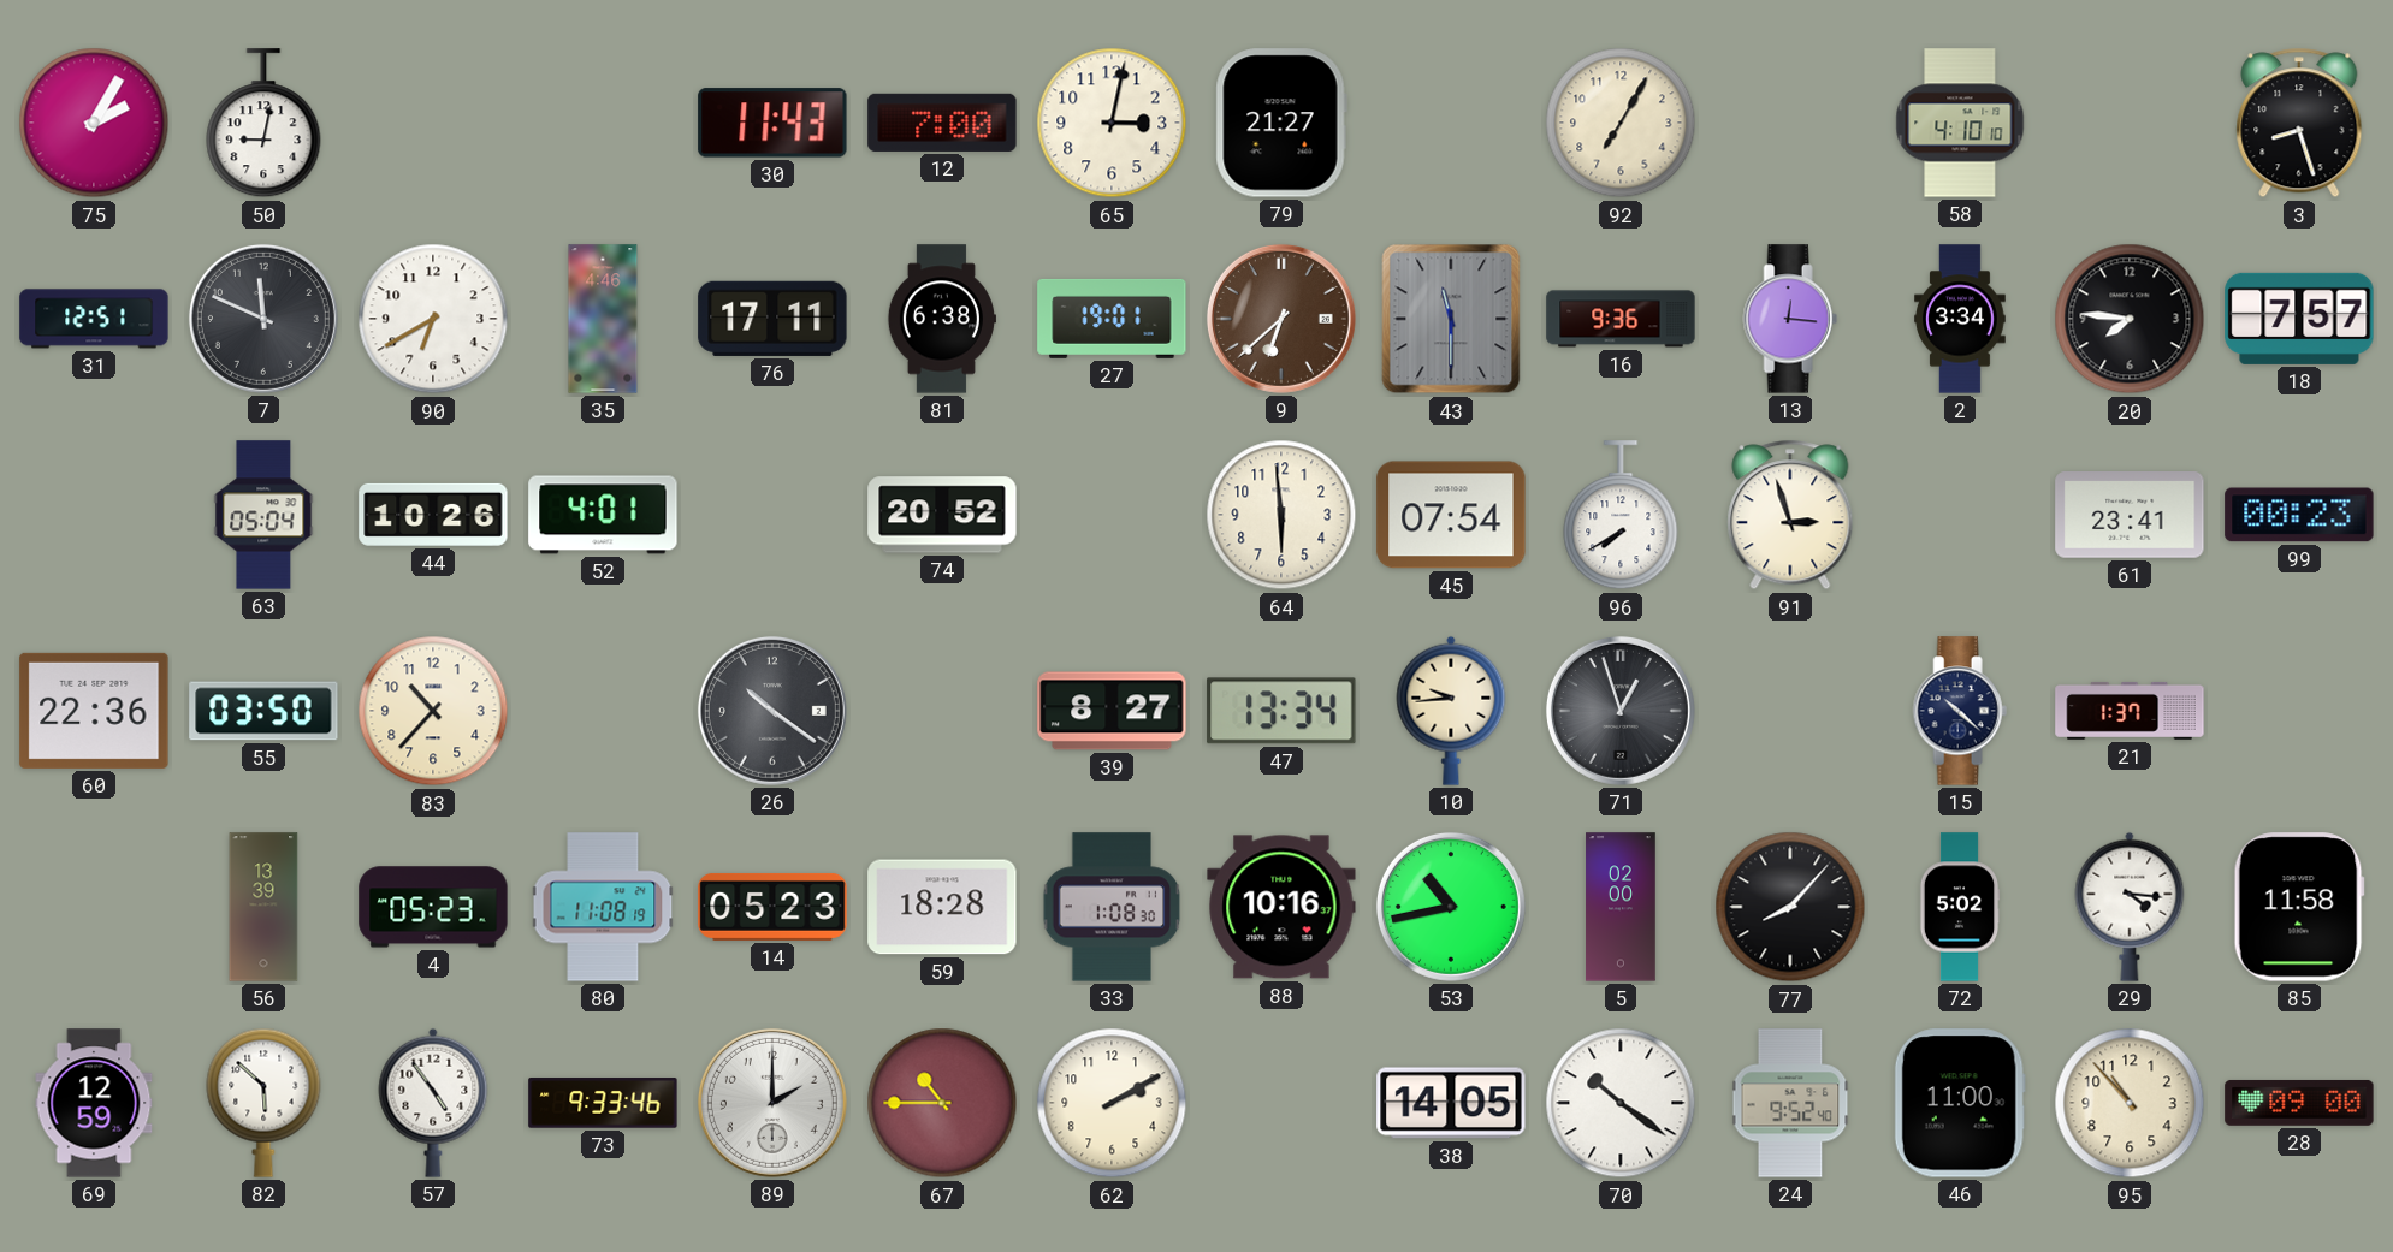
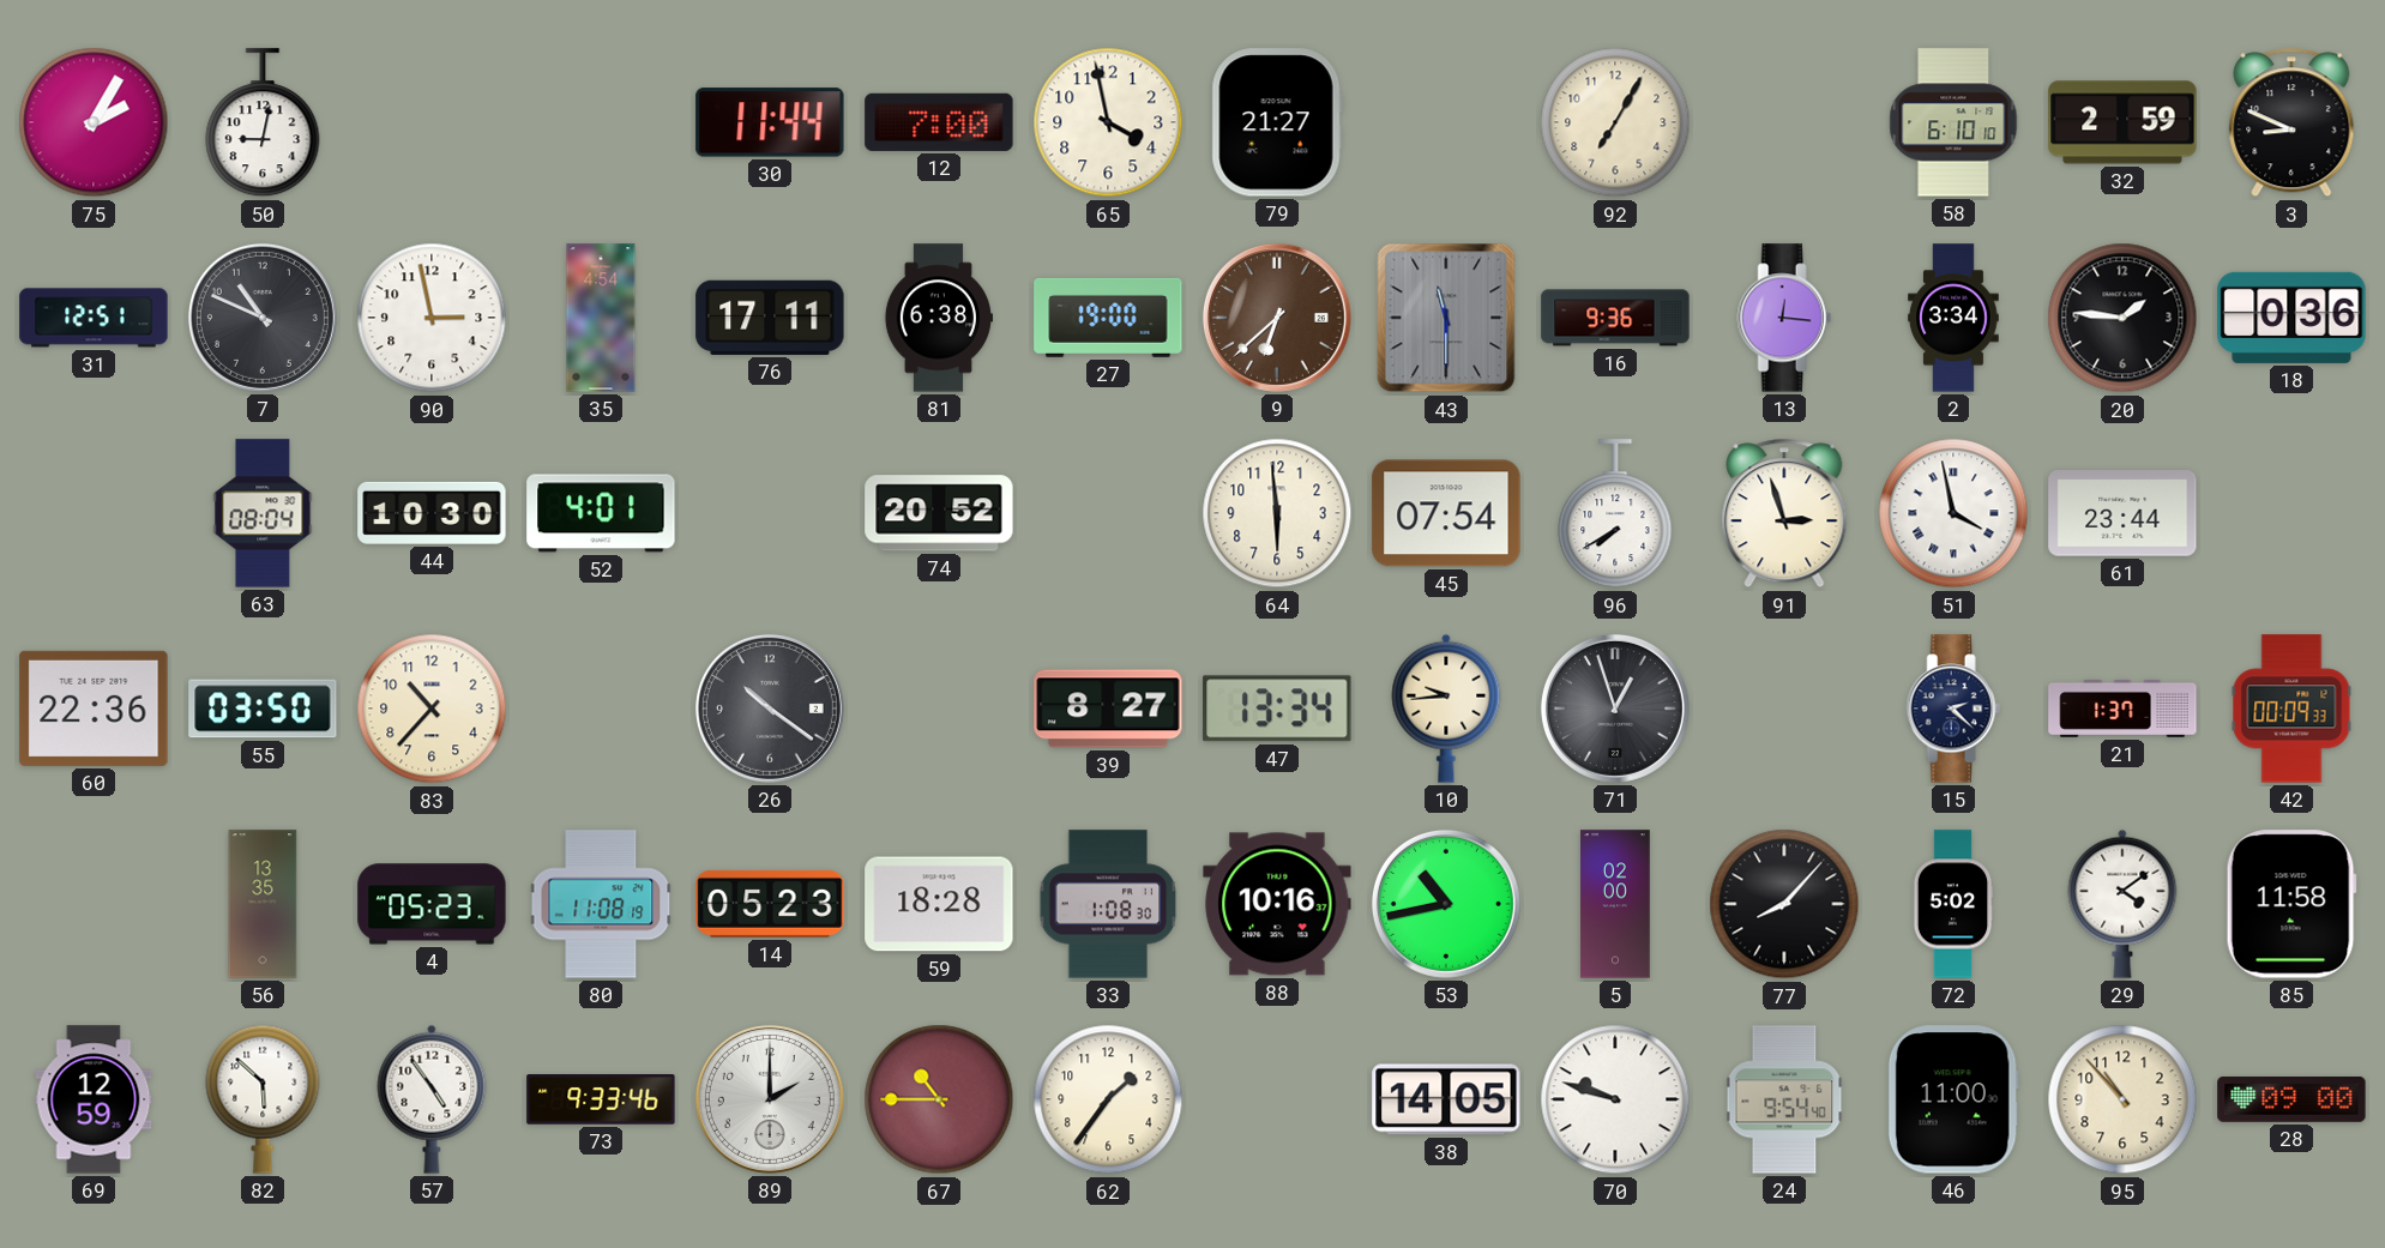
30: 11:43 -> 11:44
65: 3:02 -> 3:58
58: 4:10 -> 6:10
32: none -> 2:59
3: 8:27 -> 8:49
7: 11:49 -> 10:49
90: 6:40 -> 2:58
35: 4:46 -> 4:54
27: 19:01 -> 19:00
20: 7:46 -> 1:46
18: 7:57 -> 0:36
63: 05:04 -> 08:04
44: 10:26 -> 10:30
51: none -> 3:58
61: 23:41 -> 23:44
99: 00:23 -> none
15: 10:22 -> 2:22
42: none -> 00:09
56: 13:39 -> 13:35
29: 4:16 -> 4:09
62: 2:10 -> 1:36
70: 10:21 -> 9:48
24: 9:52 -> 9:54
